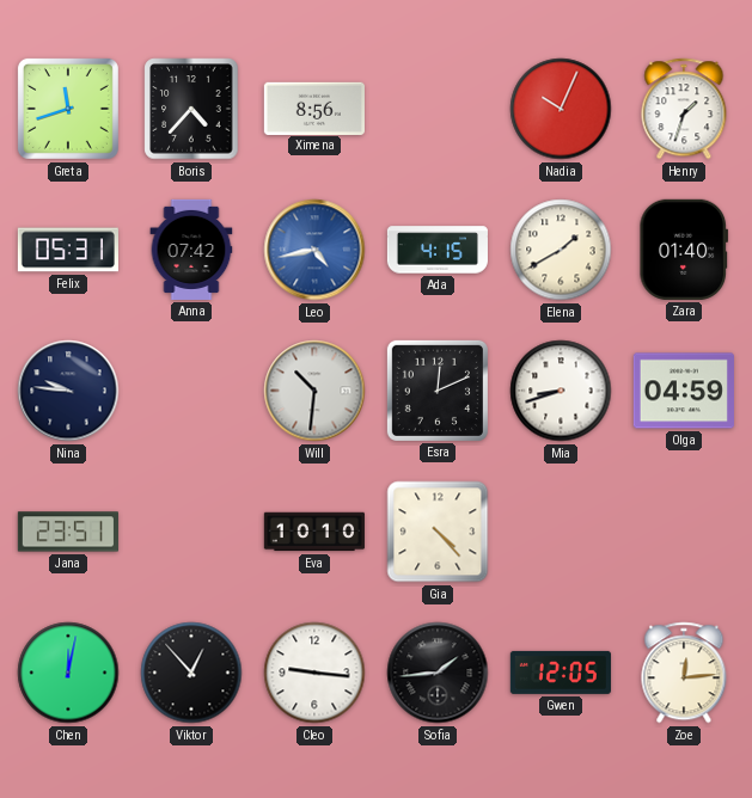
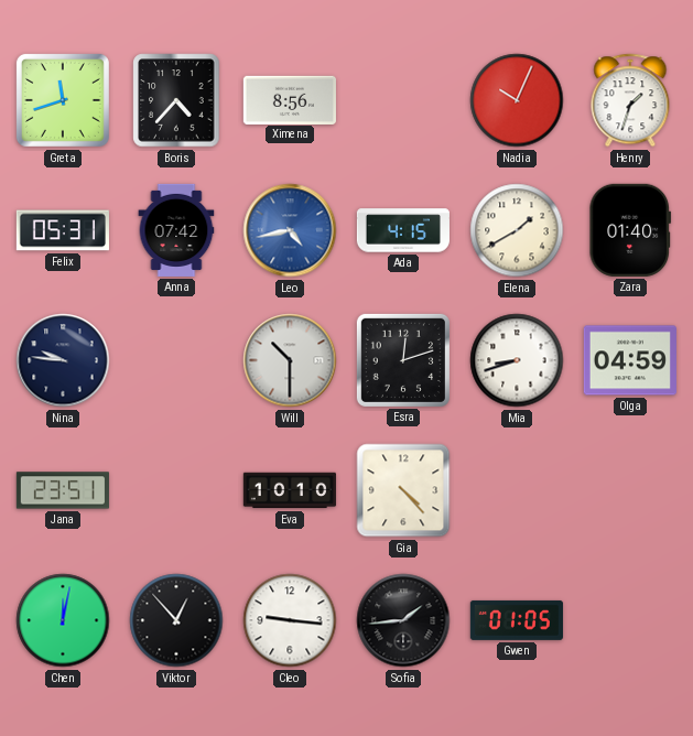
Will: 10:31 -> 10:30
Esra: 12:11 -> 12:12
Gwen: 12:05 -> 01:05
Zoe: 12:14 -> none
